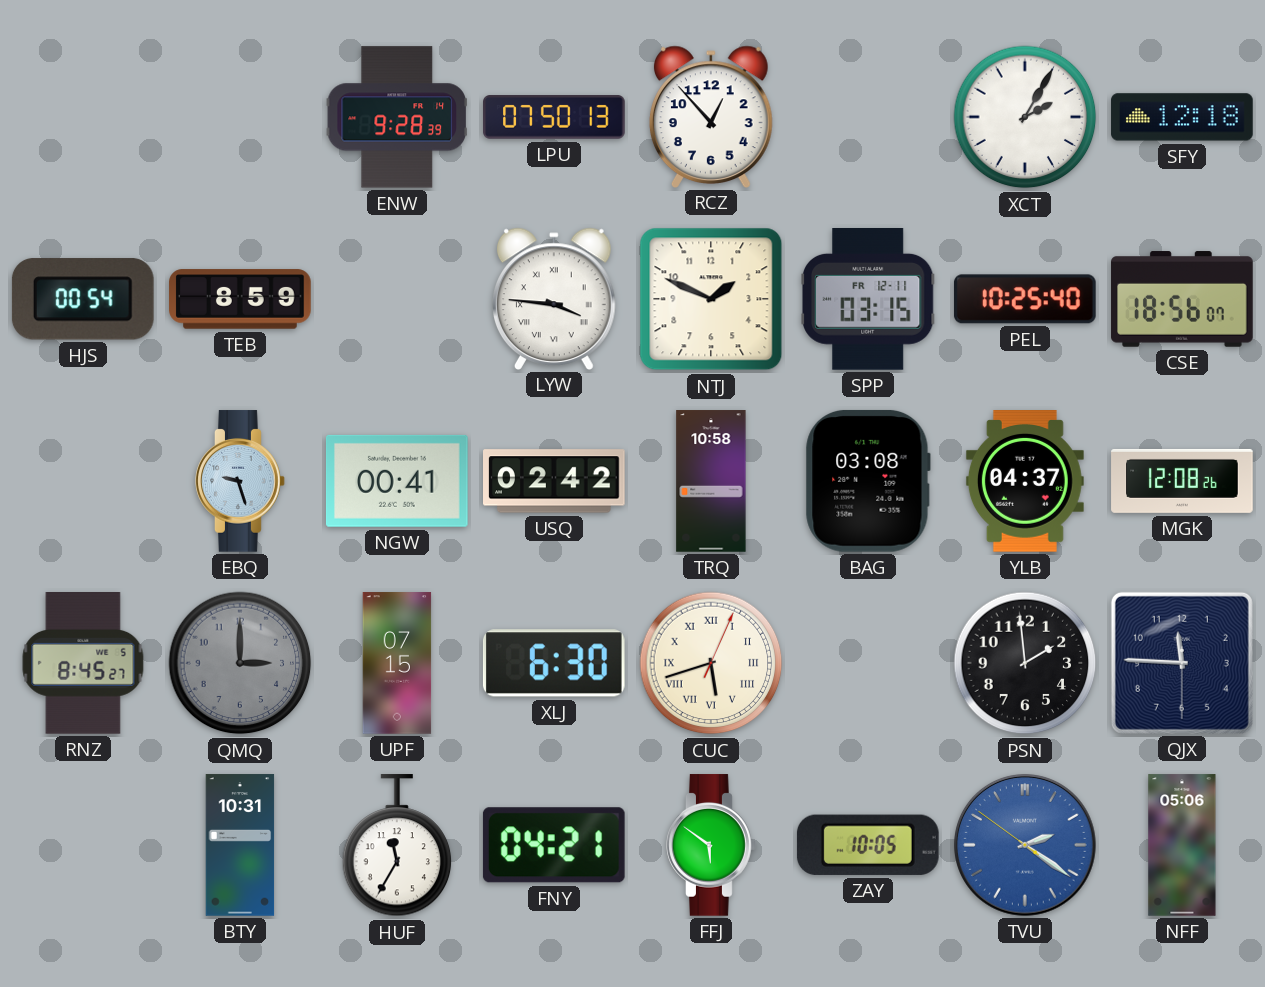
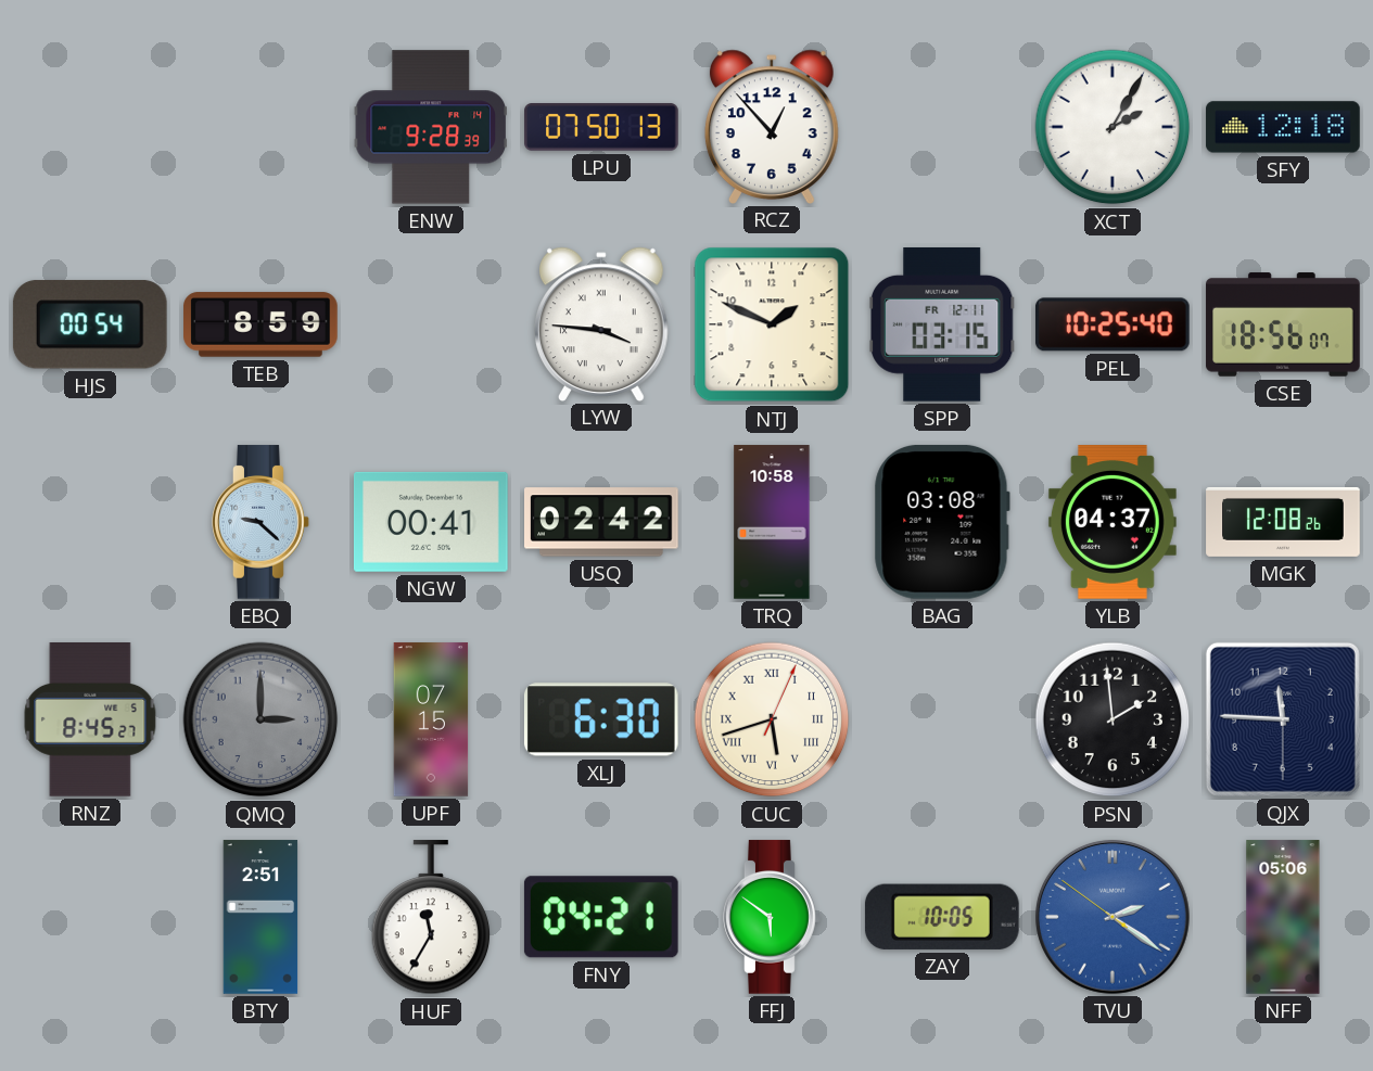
EBQ: 9:27 -> 9:22
BTY: 10:31 -> 2:51
